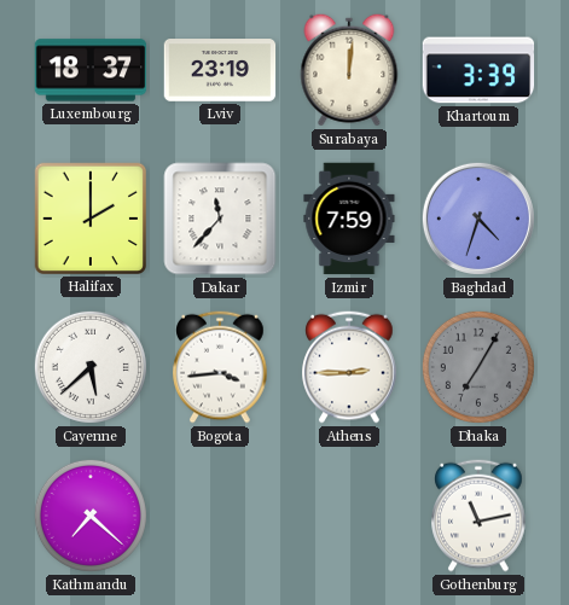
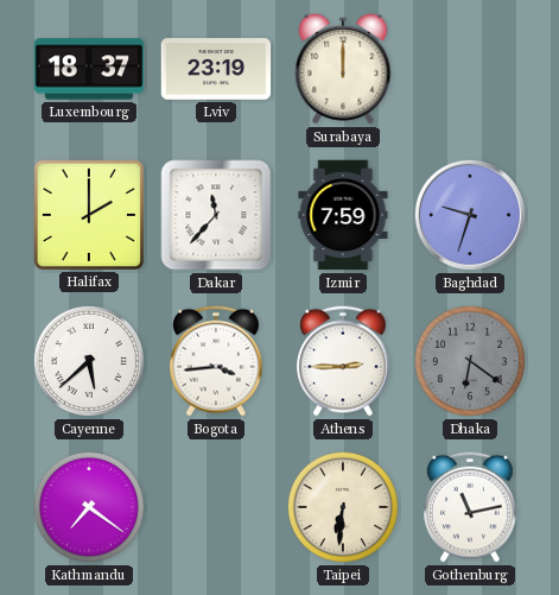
Surabaya: 12:01 -> 12:00
Khartoum: 3:39 -> none
Baghdad: 4:33 -> 9:33
Dhaka: 7:05 -> 6:21
Kathmandu: 7:22 -> 7:21
Taipei: none -> 6:31
